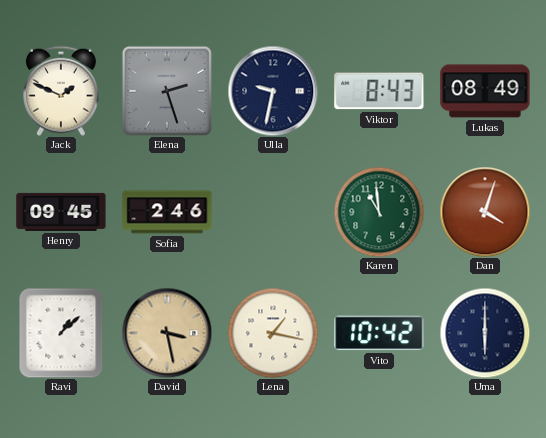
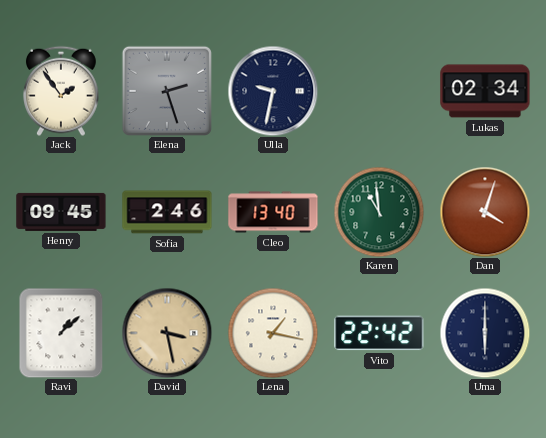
Jack: 1:49 -> 1:54
Viktor: 8:43 -> none
Lukas: 08:49 -> 02:34
Cleo: none -> 13:40
Vito: 10:42 -> 22:42
